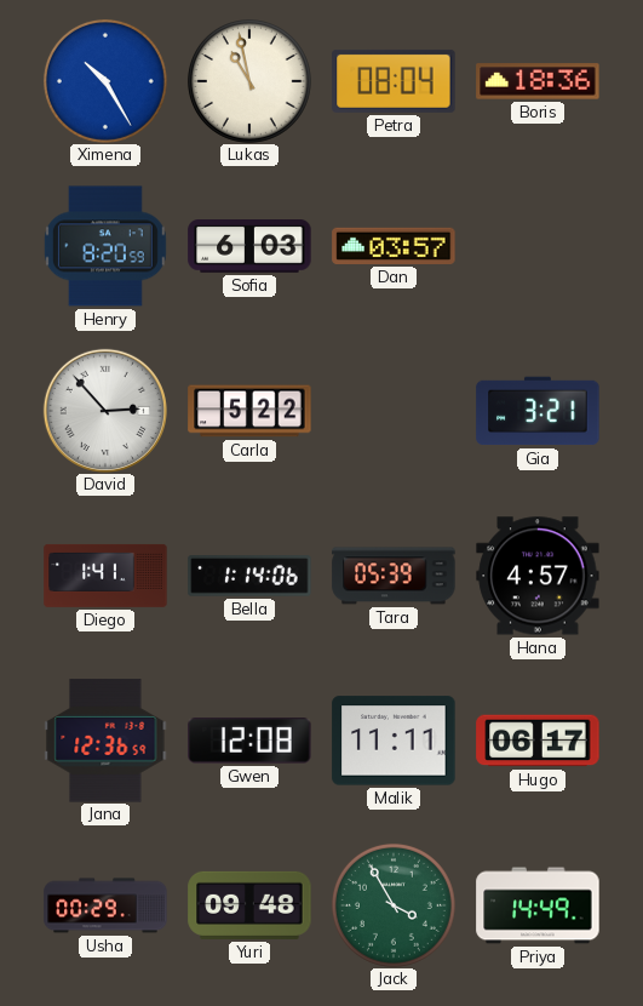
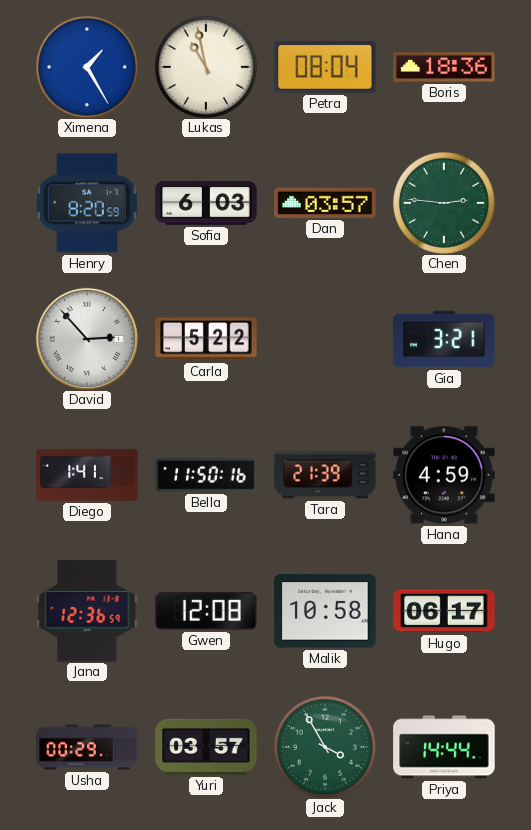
Ximena: 10:25 -> 1:25
Chen: none -> 2:46
Bella: 1:14 -> 11:50
Tara: 05:39 -> 21:39
Hana: 4:57 -> 4:59
Malik: 11:11 -> 10:58
Yuri: 09:48 -> 03:57
Priya: 14:49 -> 14:44
